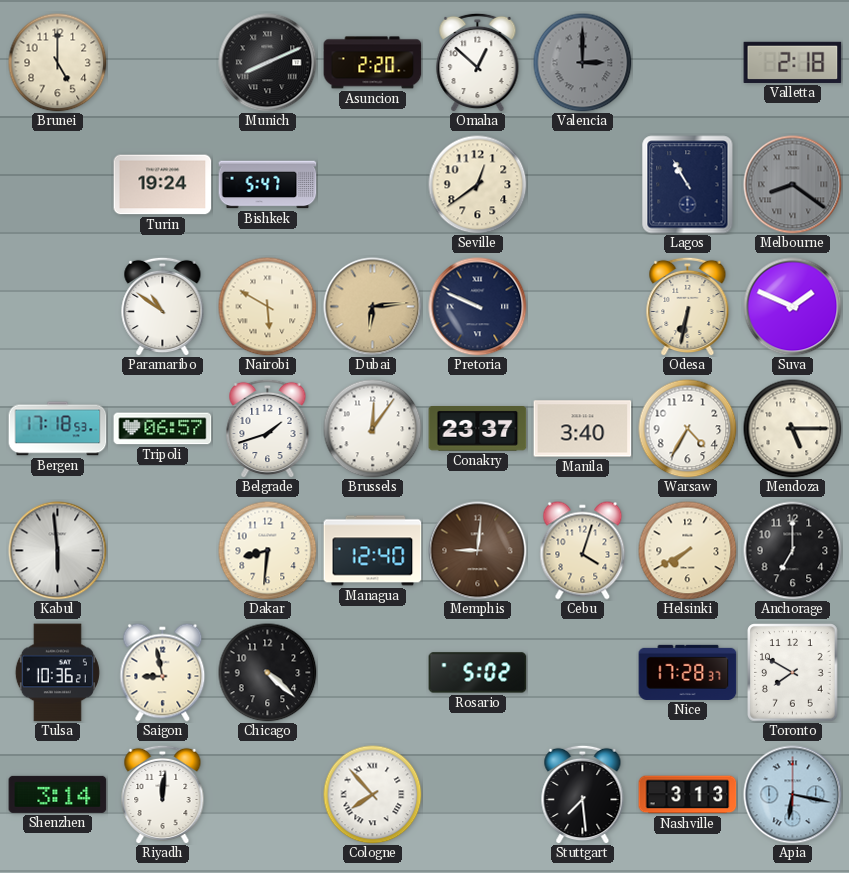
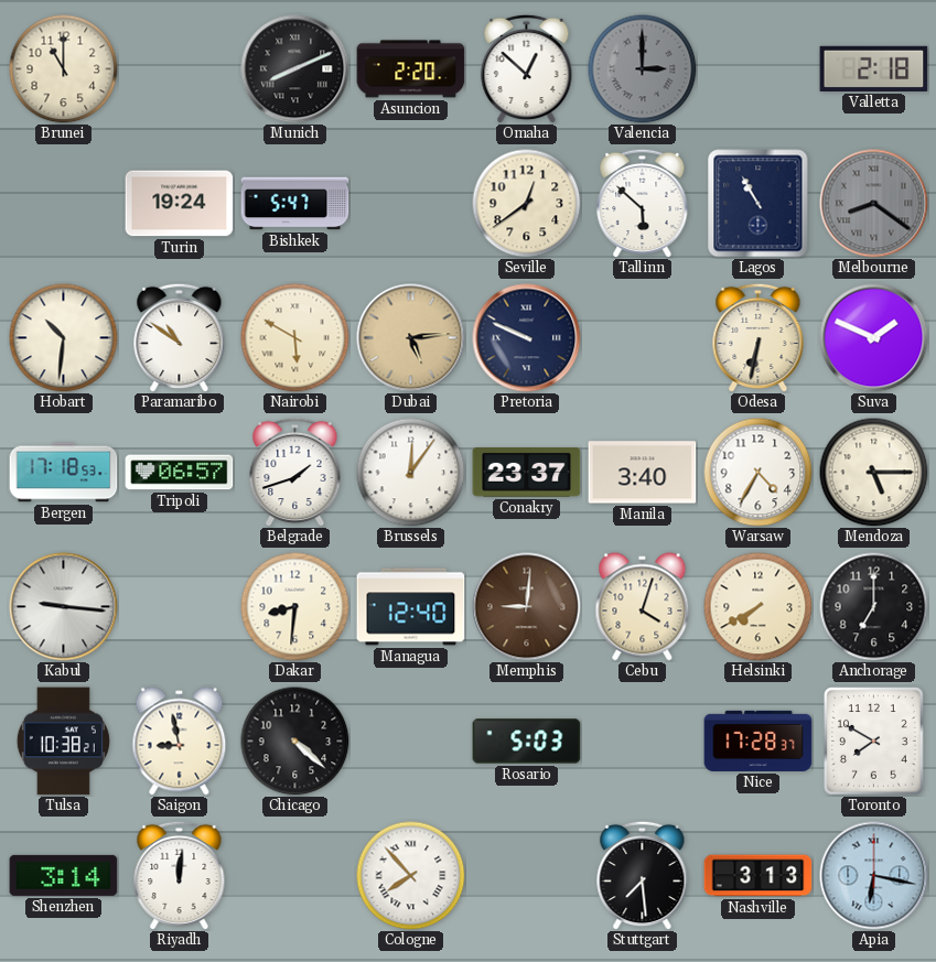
Brunei: 5:00 -> 11:00
Tallinn: none -> 5:52
Hobart: none -> 10:31
Dubai: 6:14 -> 5:14
Kabul: 5:59 -> 9:16
Tulsa: 10:36 -> 10:38
Rosario: 5:02 -> 5:03
